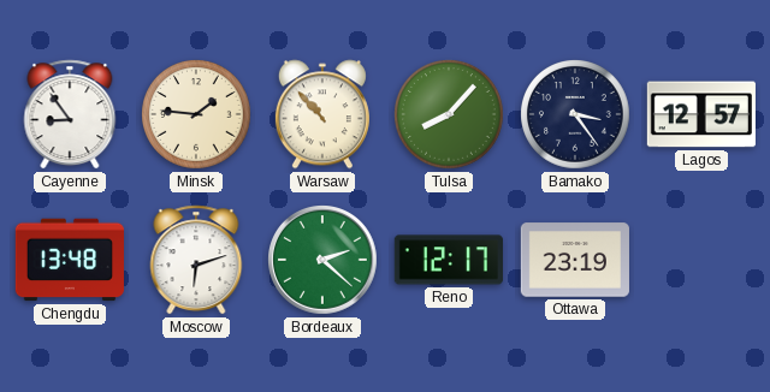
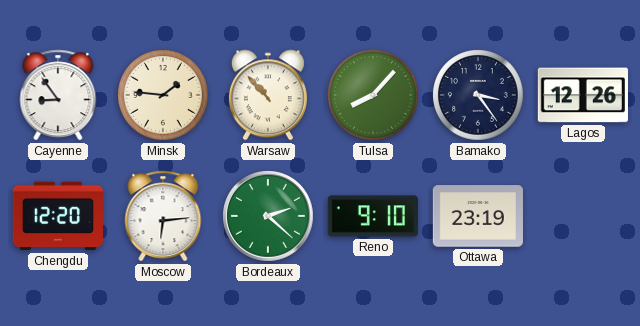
Lagos: 12:57 -> 12:26
Chengdu: 13:48 -> 12:20
Moscow: 6:12 -> 6:14
Reno: 12:17 -> 9:10
